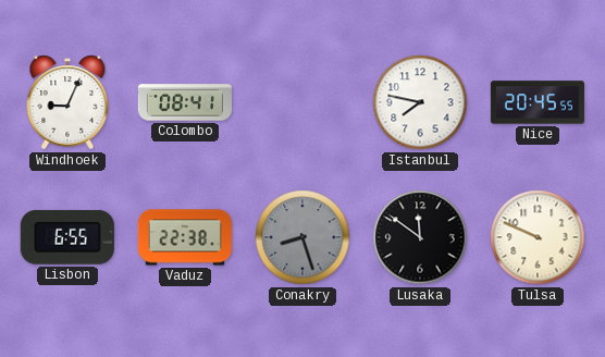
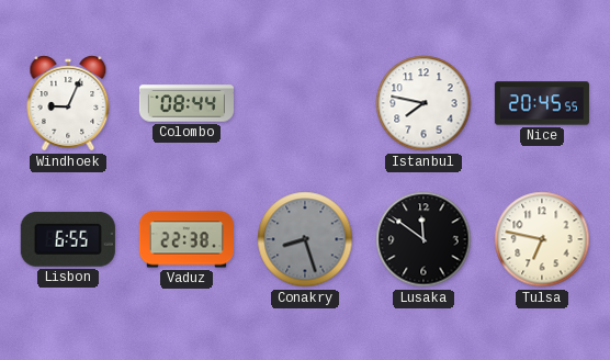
Colombo: 08:41 -> 08:44
Tulsa: 9:49 -> 6:47
